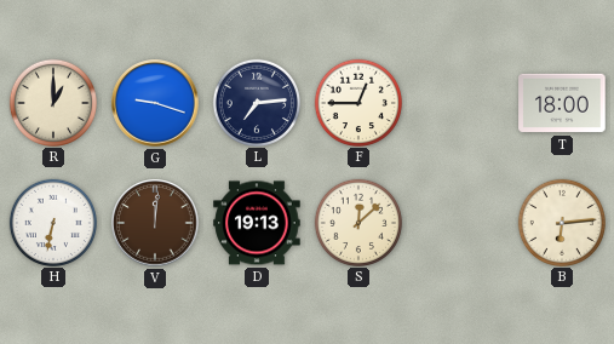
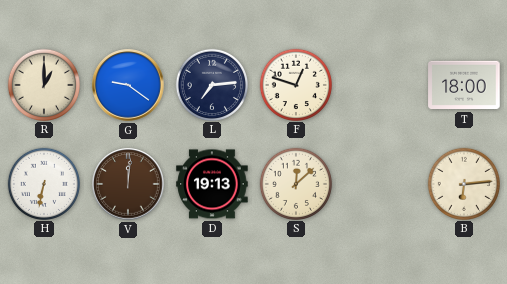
G: 9:18 -> 9:21
F: 12:45 -> 12:48
